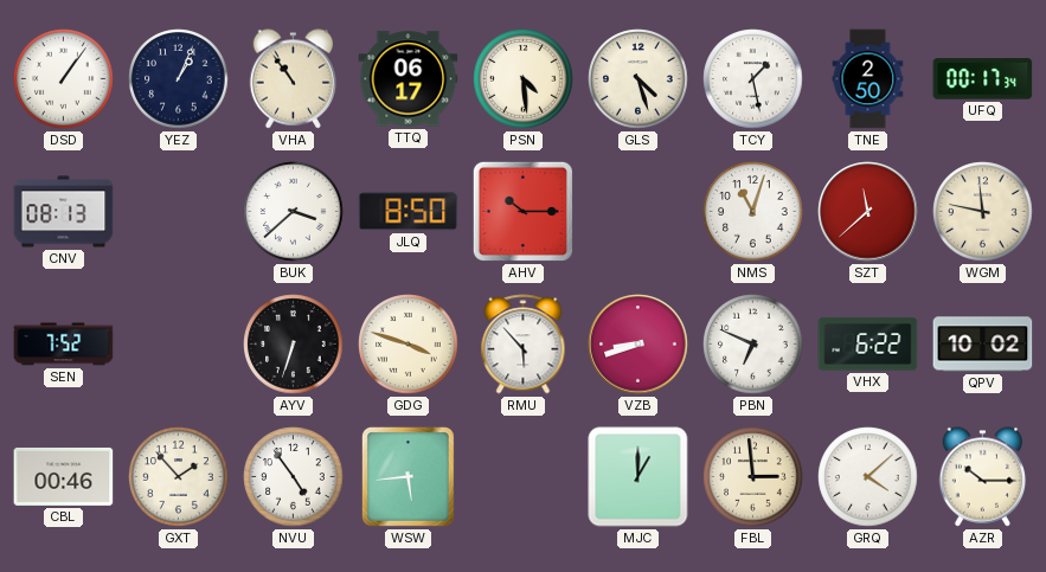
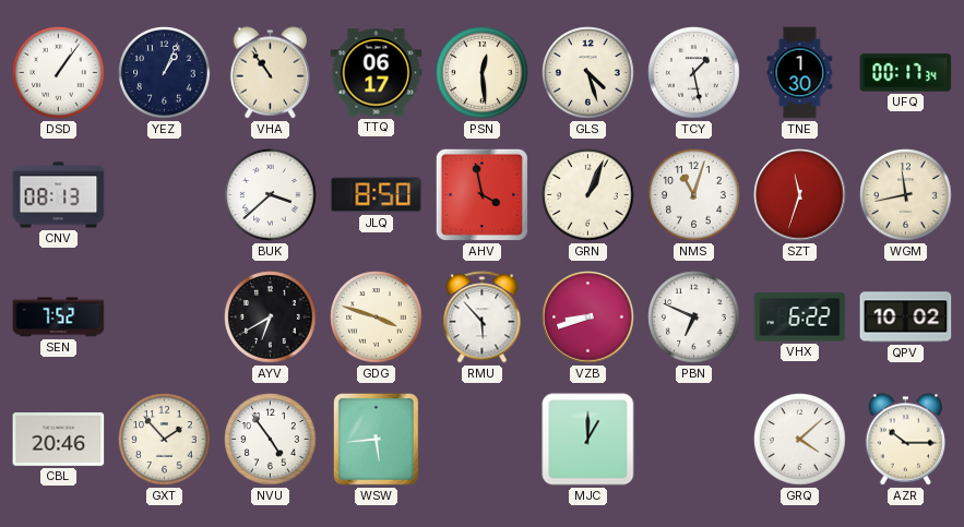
PSN: 4:29 -> 12:29
TNE: 2:50 -> 1:30
AHV: 10:15 -> 3:58
GRN: none -> 1:04
SZT: 11:38 -> 11:33
WGM: 11:47 -> 11:43
AYV: 6:33 -> 6:40
CBL: 00:46 -> 20:46
FBL: 2:59 -> none
